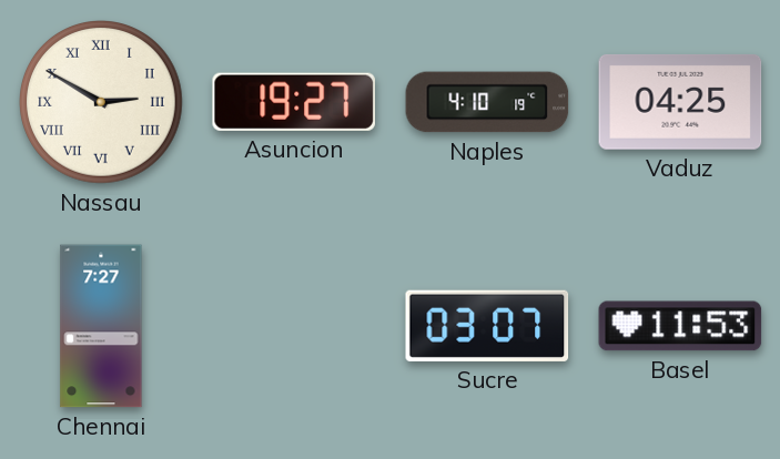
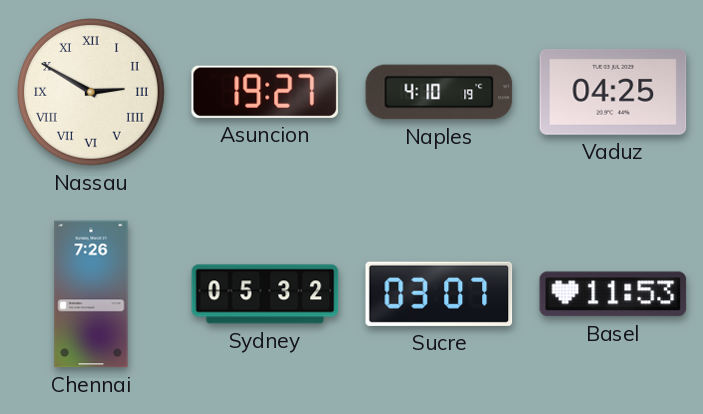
Chennai: 7:27 -> 7:26
Sydney: none -> 05:32
